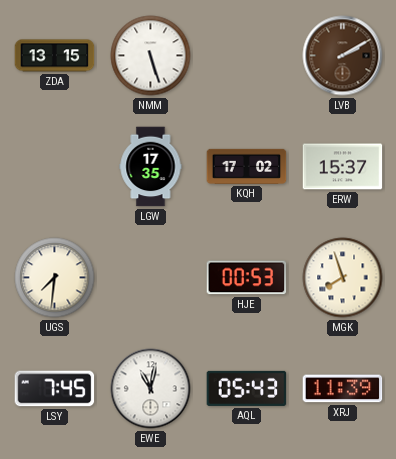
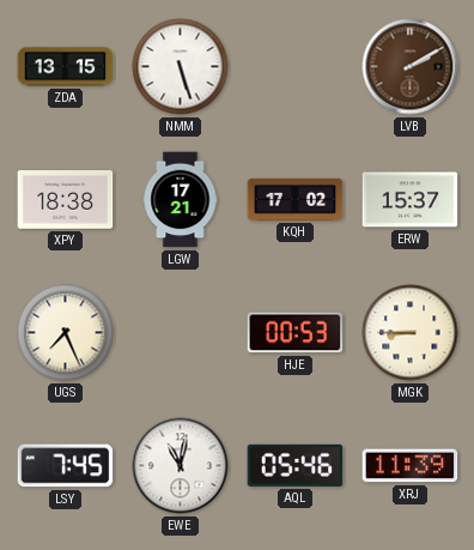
XPY: none -> 18:38
LGW: 17:35 -> 17:21
UGS: 7:31 -> 7:26
MGK: 7:57 -> 8:45
AQL: 05:43 -> 05:46
